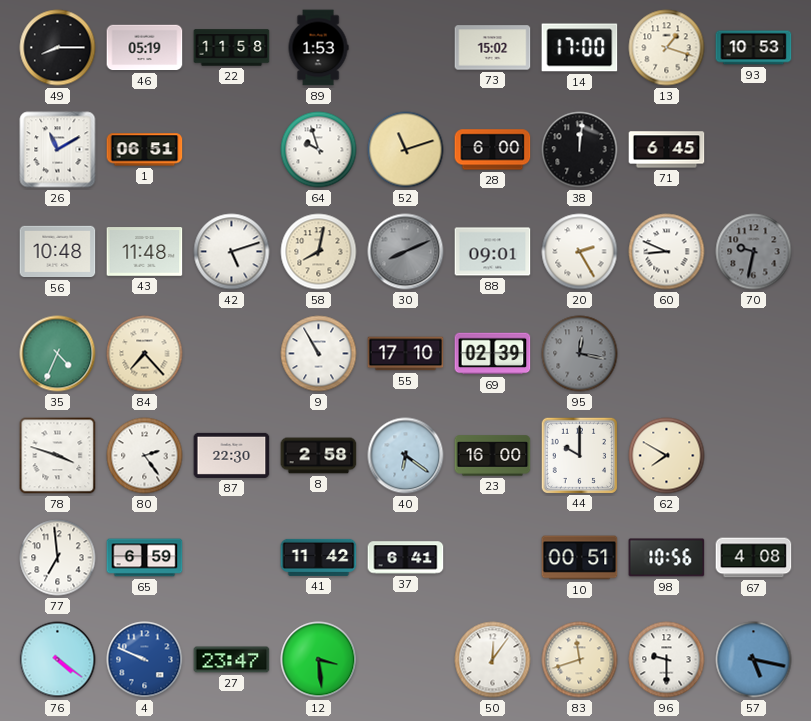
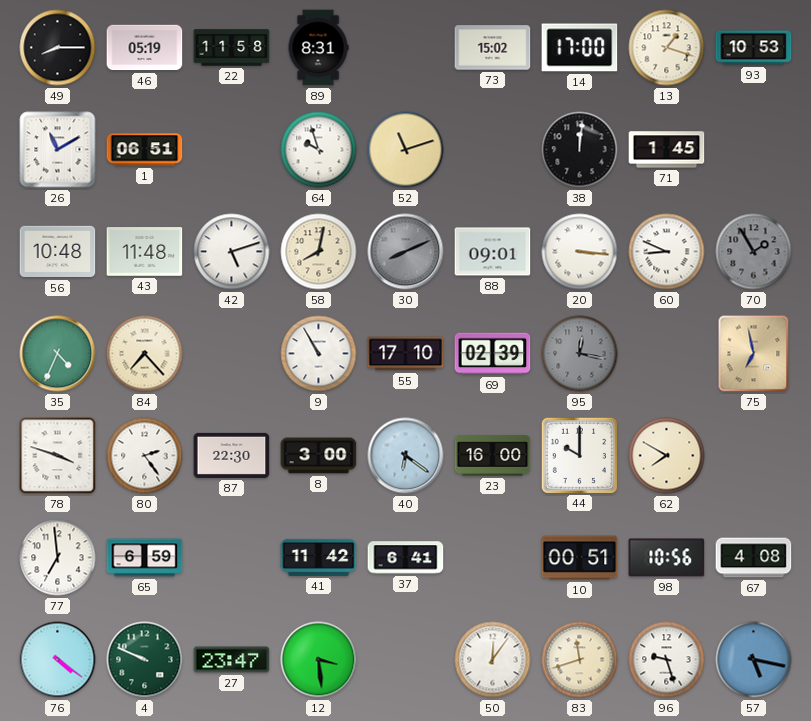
89: 1:53 -> 8:31
28: 6:00 -> none
71: 6:45 -> 1:45
20: 2:25 -> 3:16
70: 9:32 -> 1:55
75: none -> 6:58
8: 2:58 -> 3:00
4 dial: blue -> green
96: 9:30 -> 9:27
